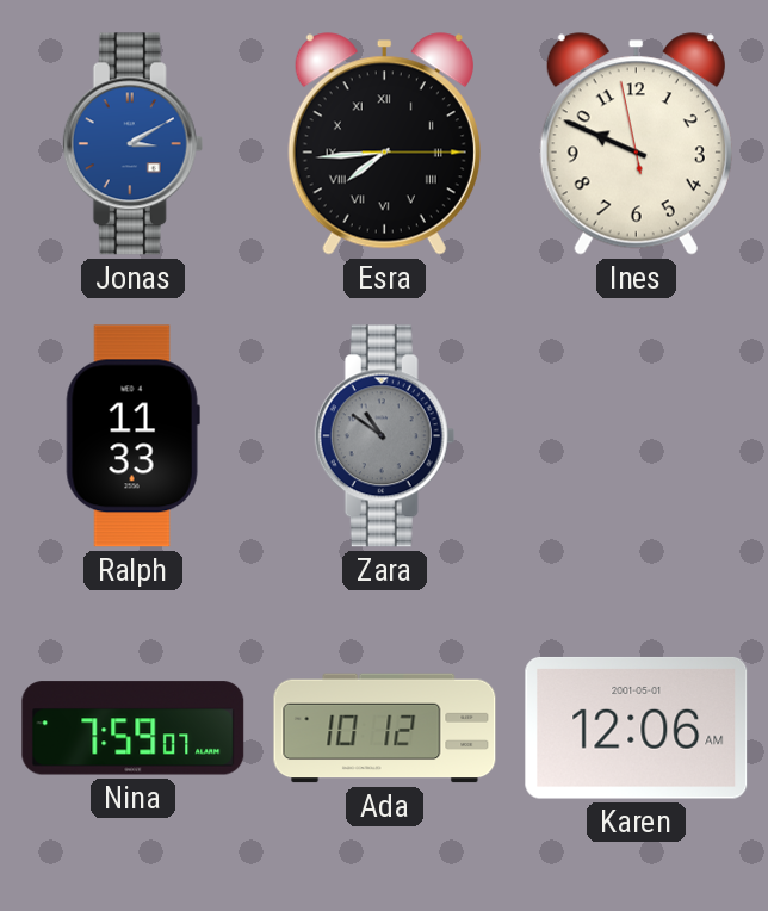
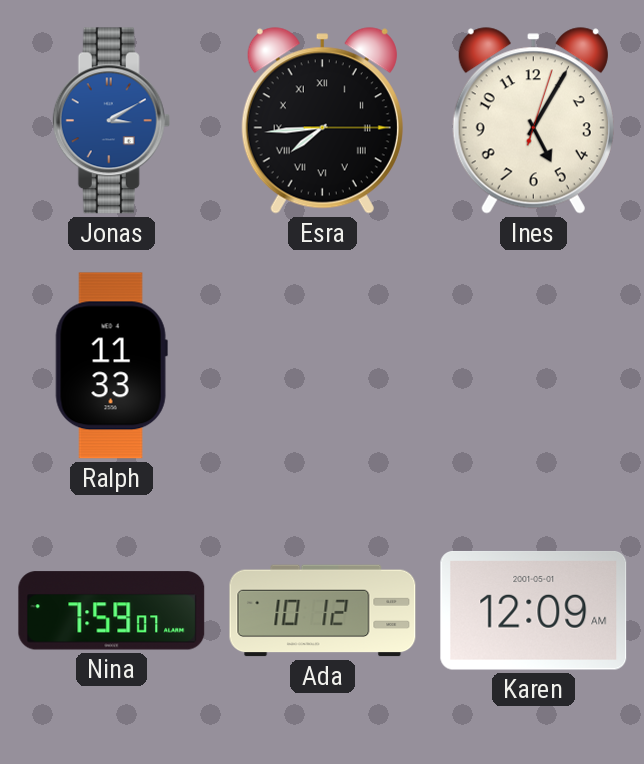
Ines: 9:48 -> 5:05
Zara: 10:51 -> none
Karen: 12:06 -> 12:09
